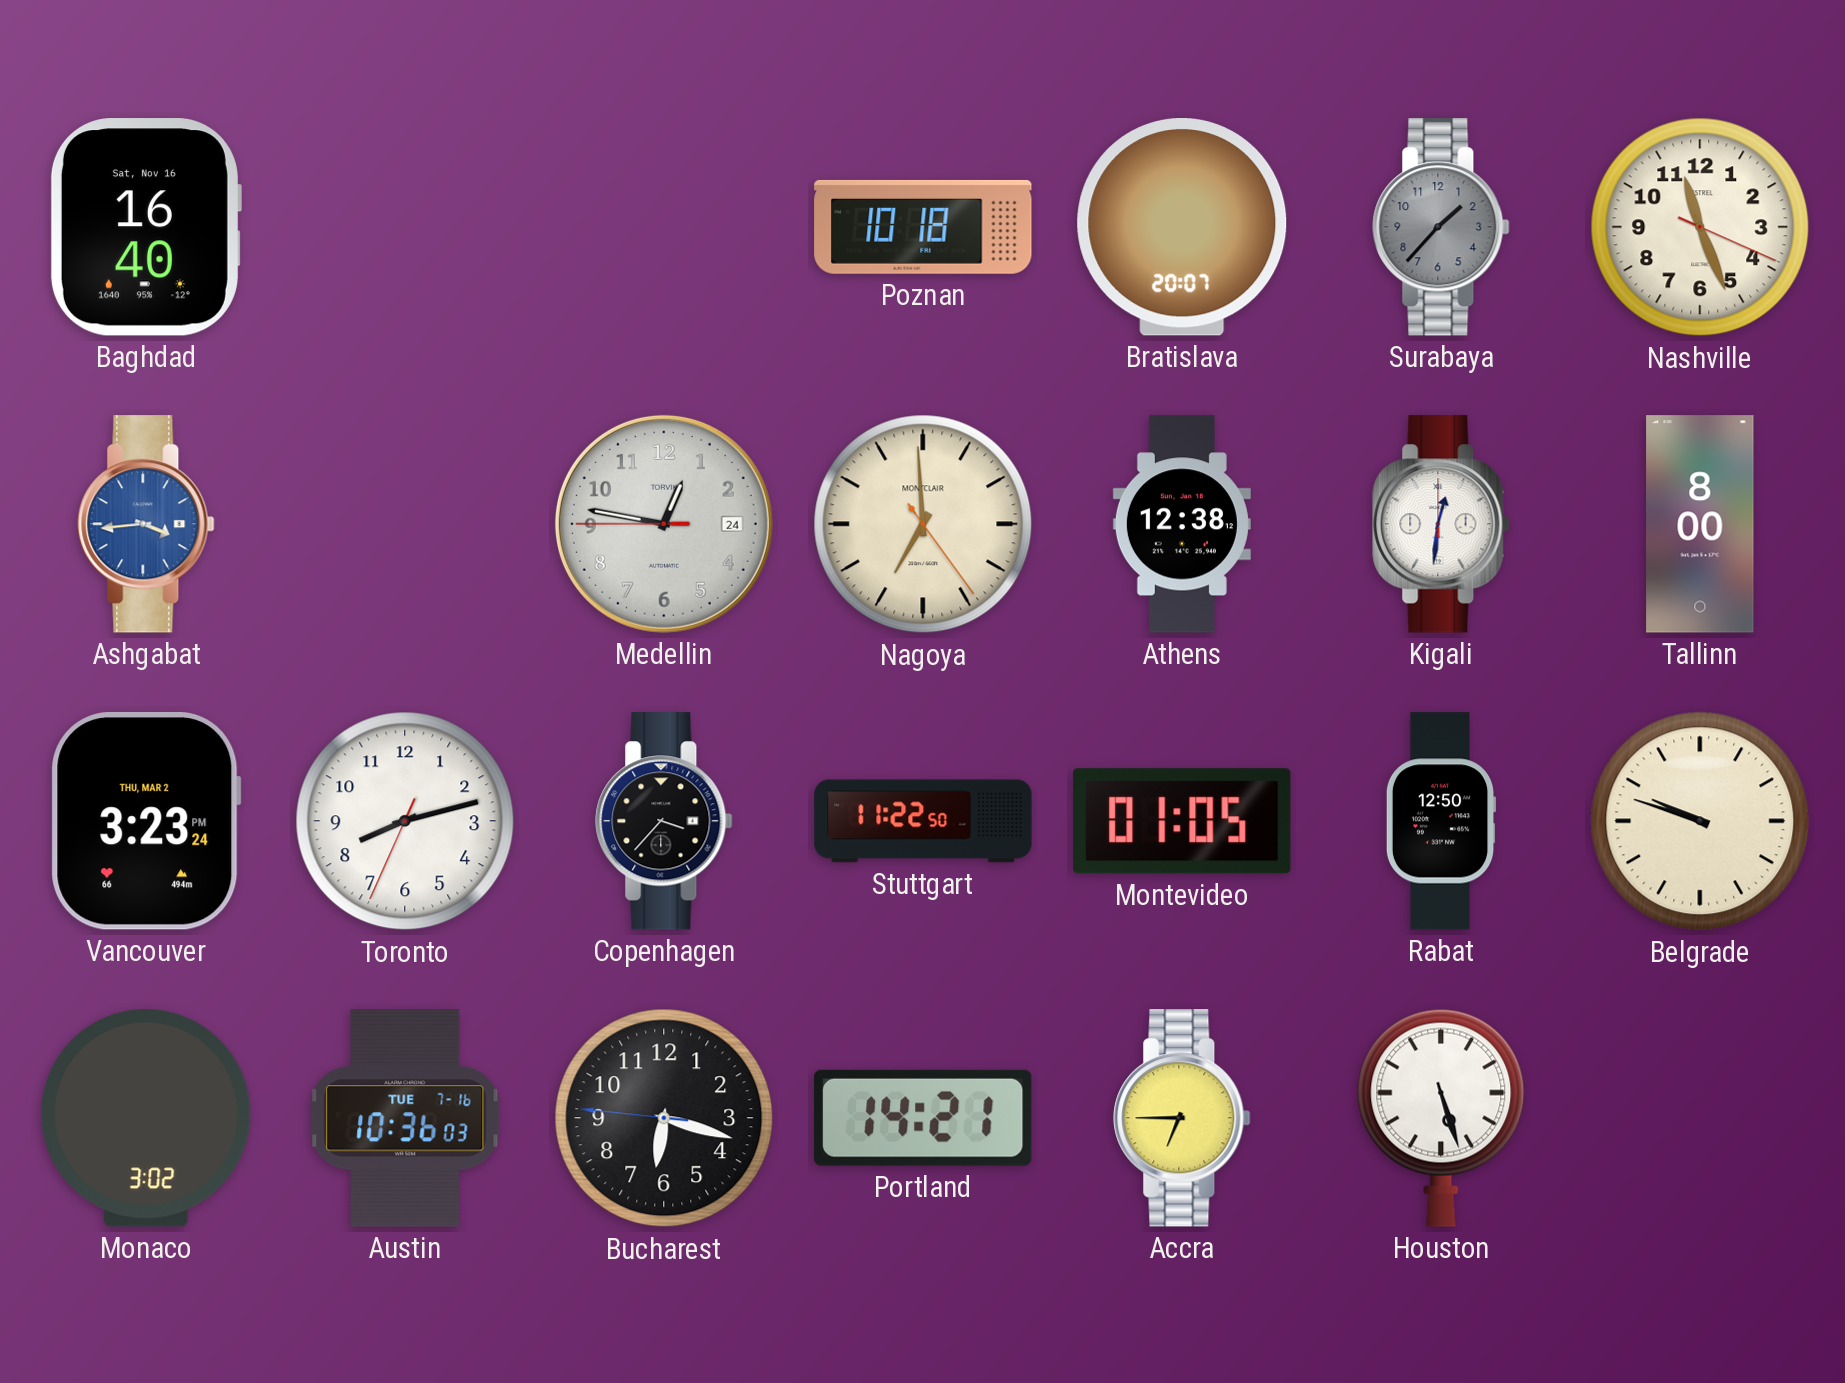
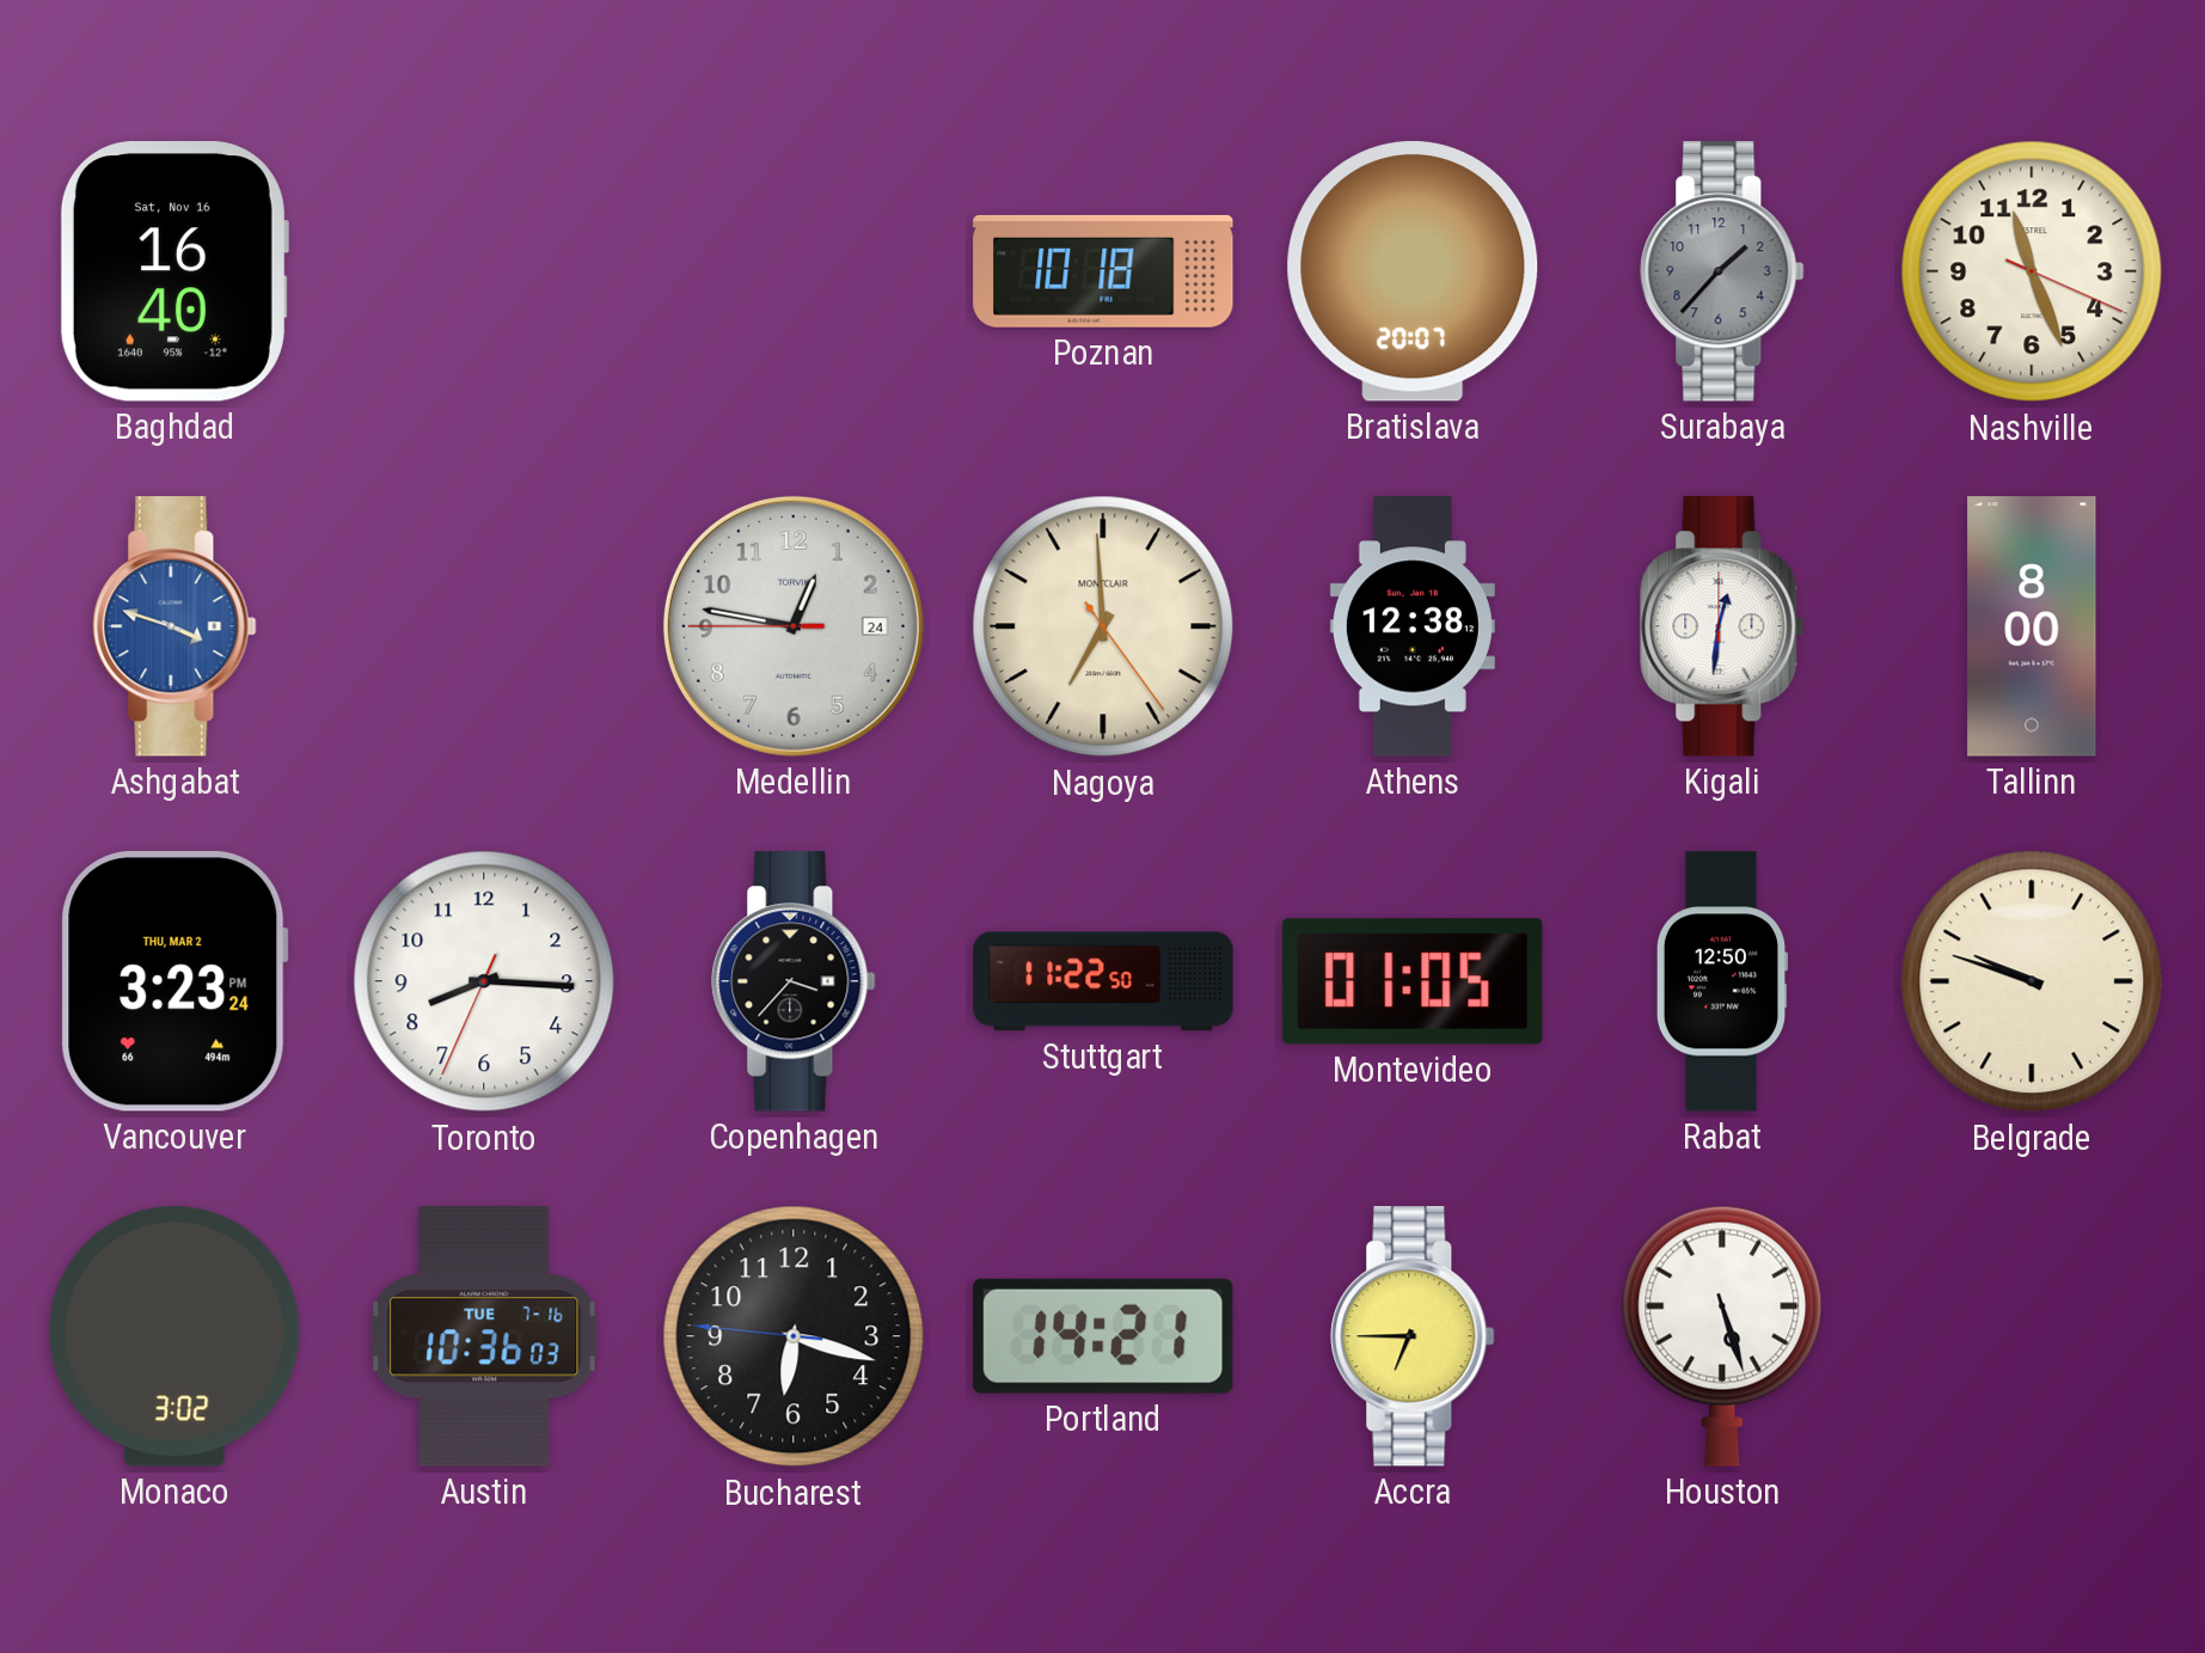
Ashgabat: 3:44 -> 3:48
Toronto: 8:12 -> 8:15
